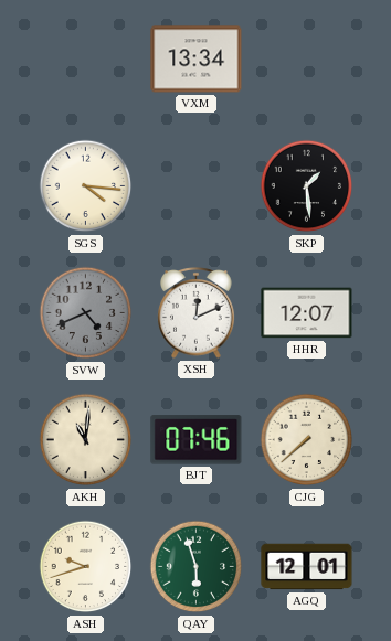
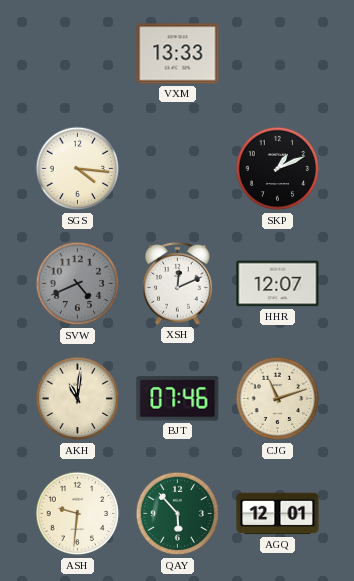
VXM: 13:34 -> 13:33
SKP: 1:29 -> 1:11
CJG: 7:38 -> 11:12
ASH: 9:42 -> 9:31
QAY: 5:57 -> 5:53
